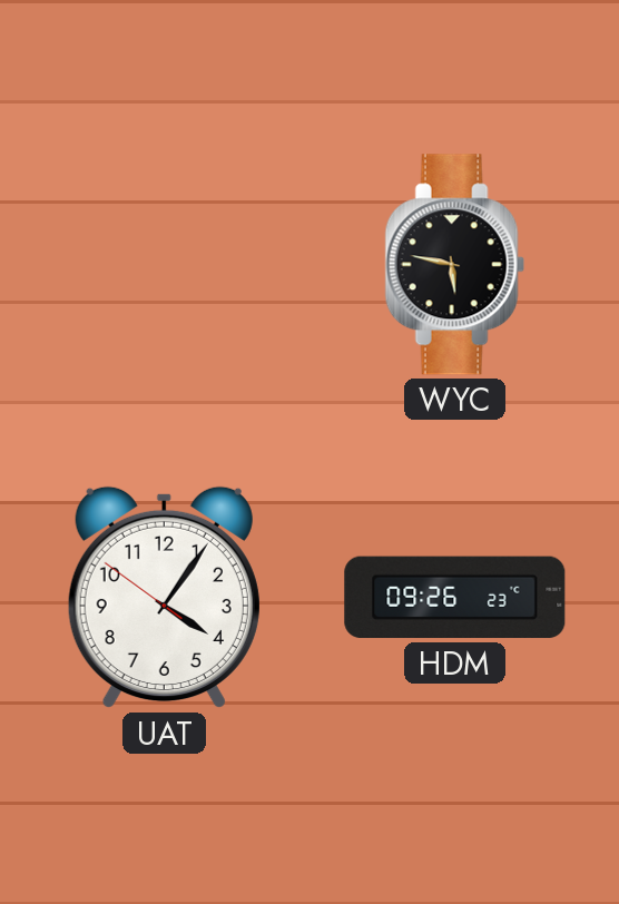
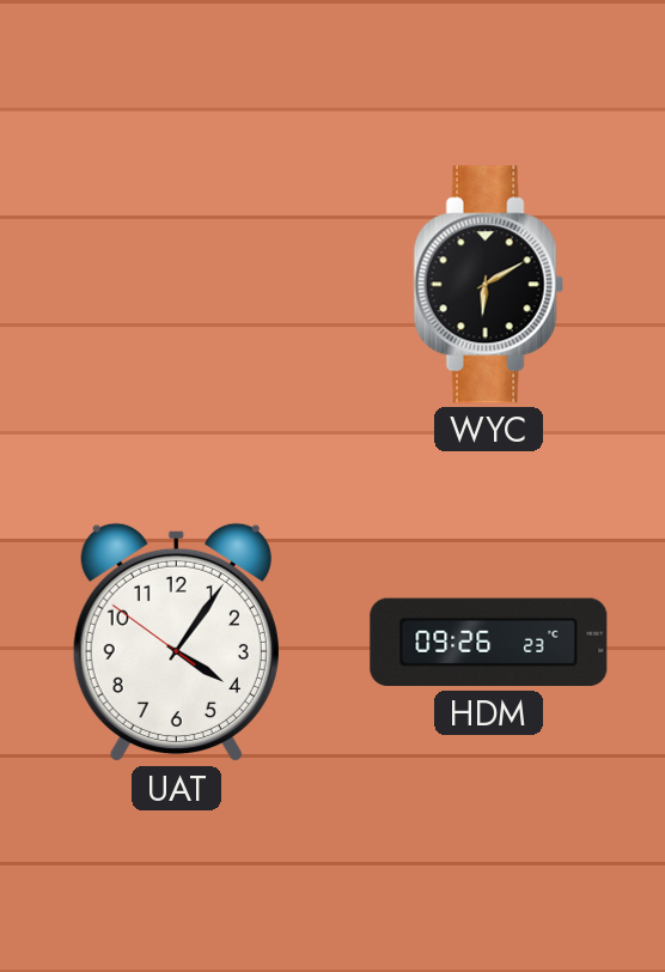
WYC: 5:47 -> 6:10
